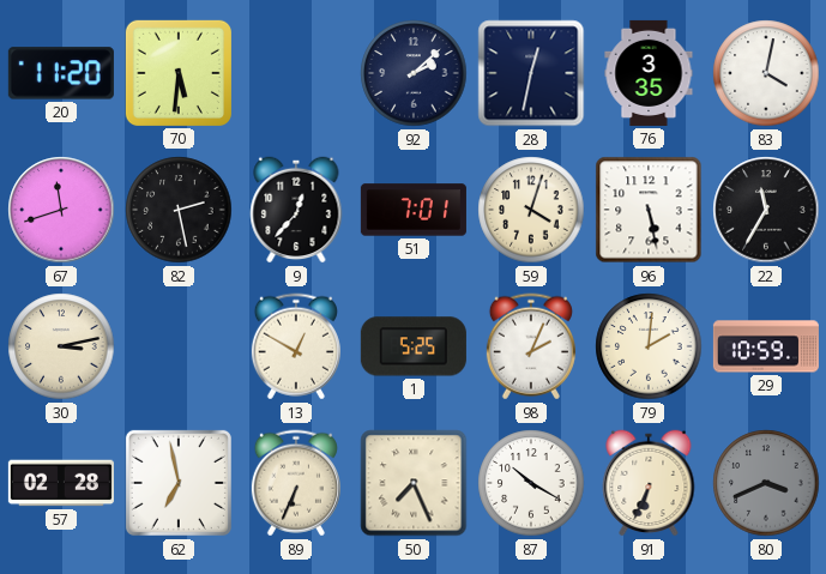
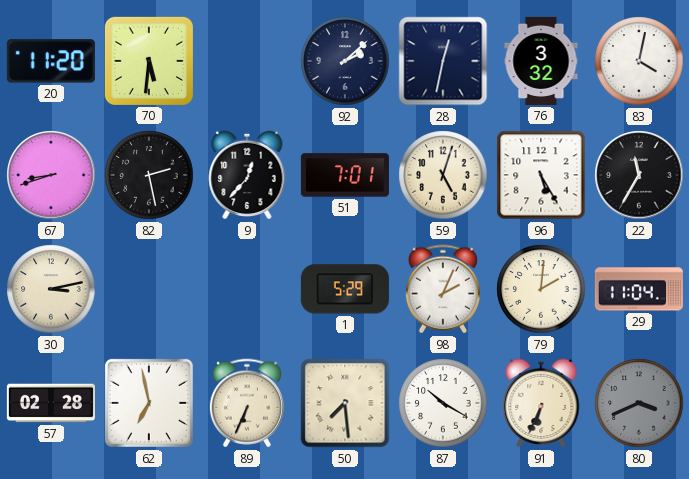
76: 3:35 -> 3:32
67: 11:42 -> 8:42
59: 4:03 -> 5:03
96: 5:28 -> 5:25
13: 12:50 -> none
1: 5:25 -> 5:29
29: 10:59 -> 11:04
50: 7:26 -> 7:29
